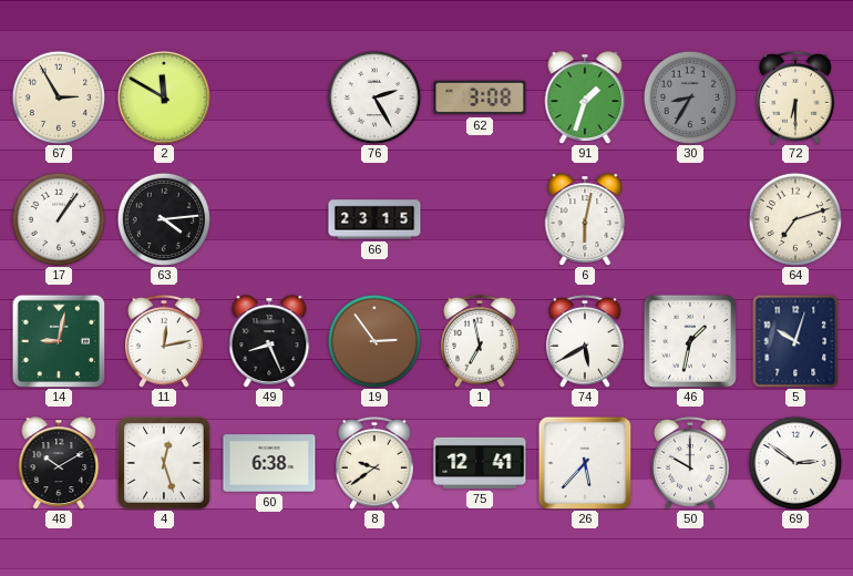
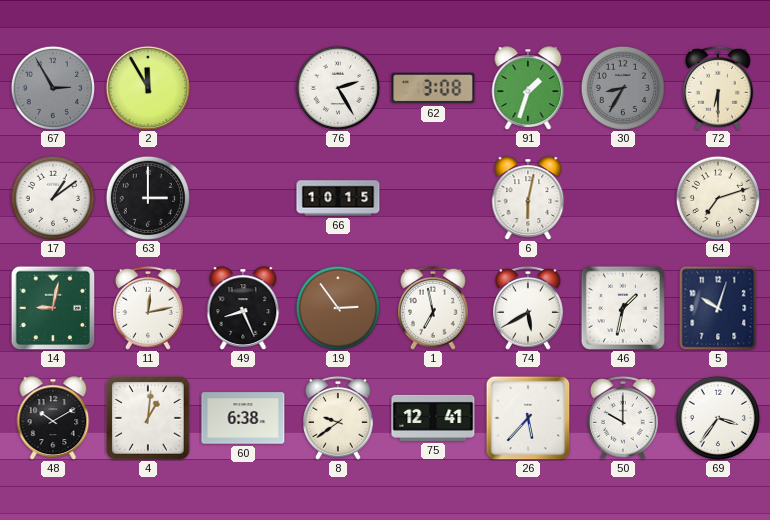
67 dial: cream -> grey
2: 11:50 -> 11:55
17: 1:06 -> 1:09
63: 4:14 -> 3:00
66: 23:15 -> 10:15
4: 12:27 -> 1:01
69: 2:51 -> 3:36
